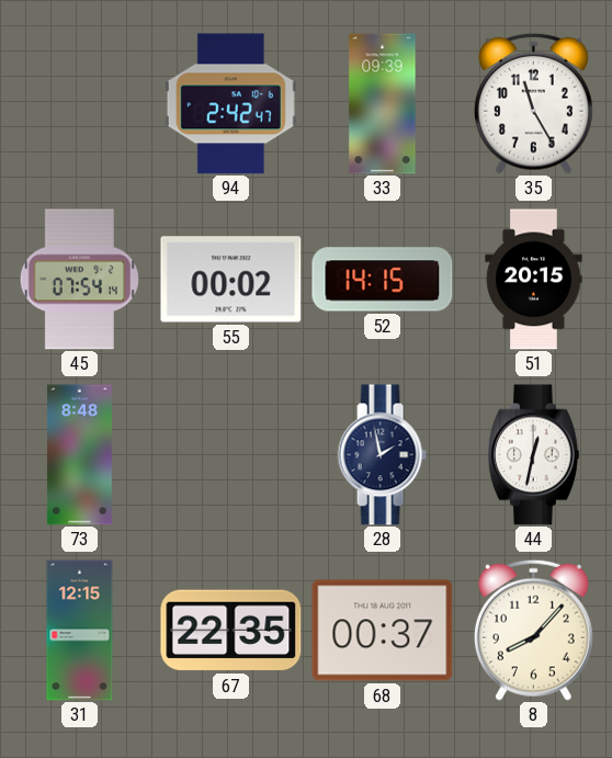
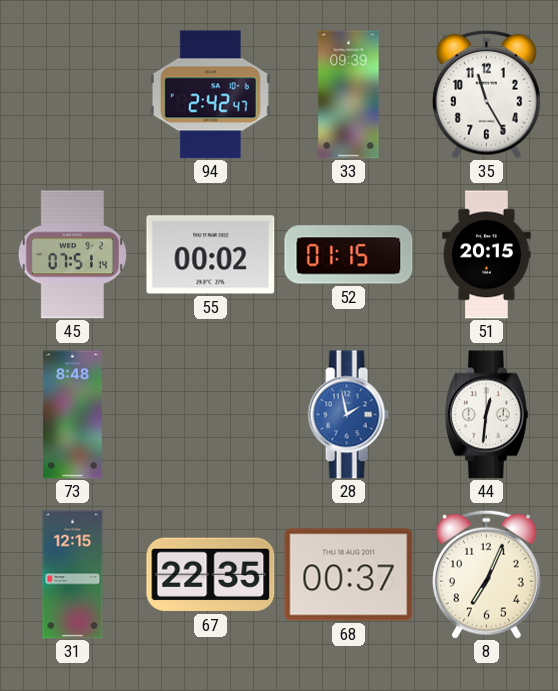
45: 07:54 -> 07:51
52: 14:15 -> 01:15
28 dial: navy -> blue
44: 12:32 -> 12:31
8: 8:07 -> 7:04
